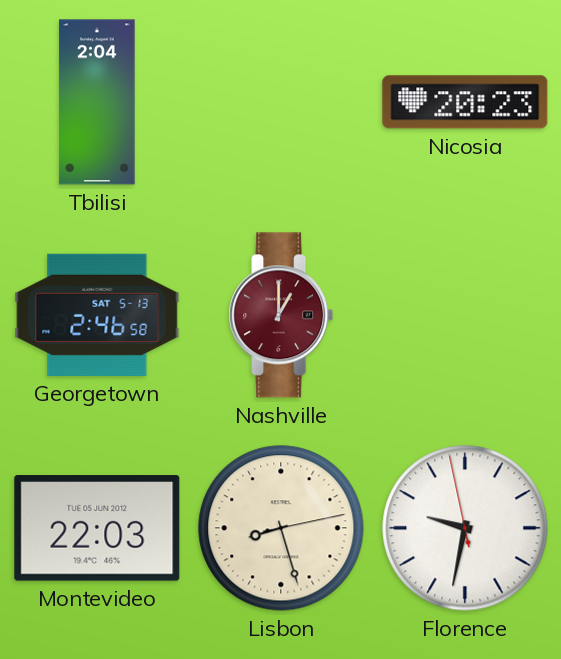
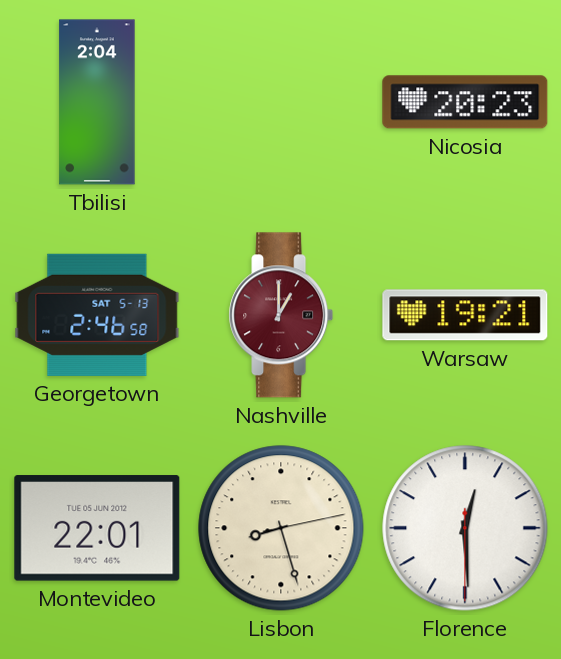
Warsaw: none -> 19:21
Montevideo: 22:03 -> 22:01
Florence: 9:31 -> 12:29
